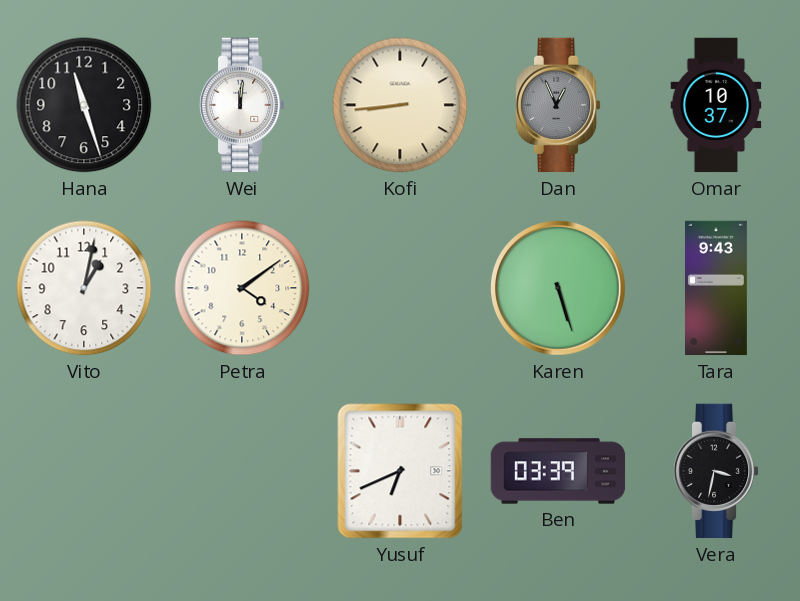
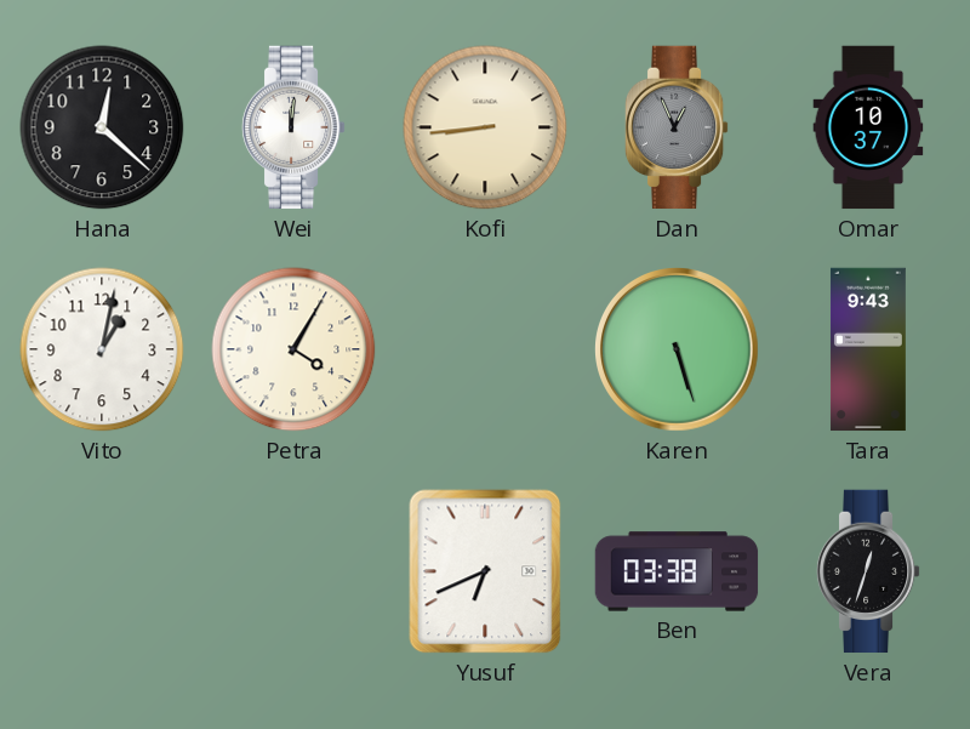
Hana: 11:27 -> 12:22
Petra: 4:09 -> 4:05
Ben: 03:39 -> 03:38
Vera: 3:32 -> 12:33
